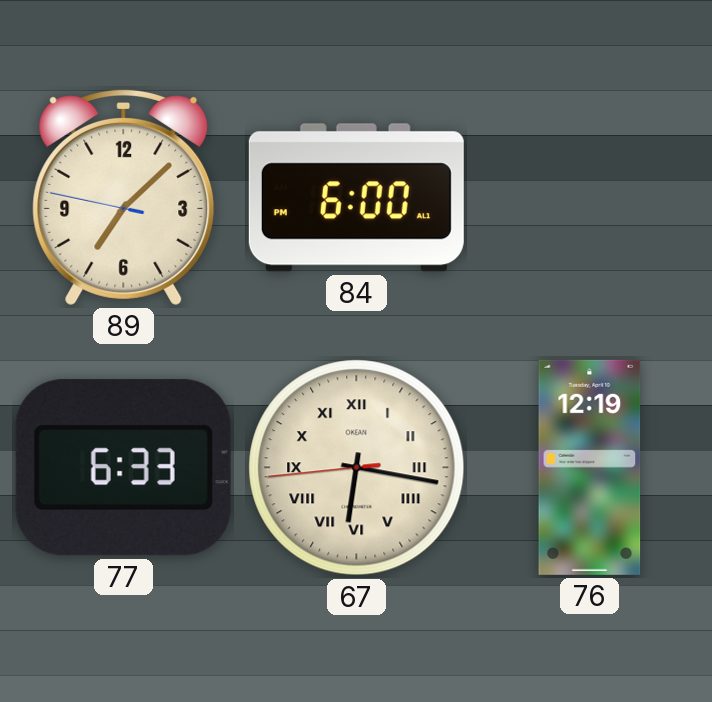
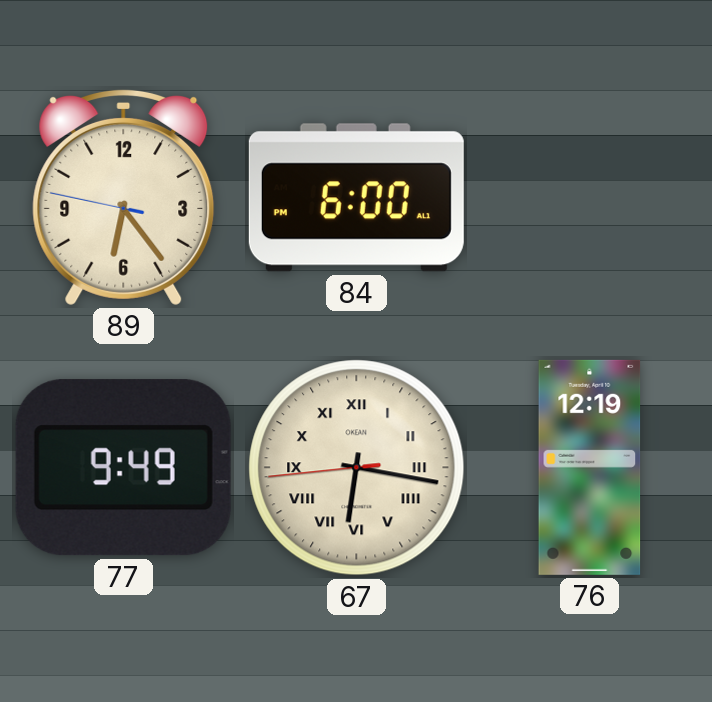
89: 7:07 -> 6:23
77: 6:33 -> 9:49
